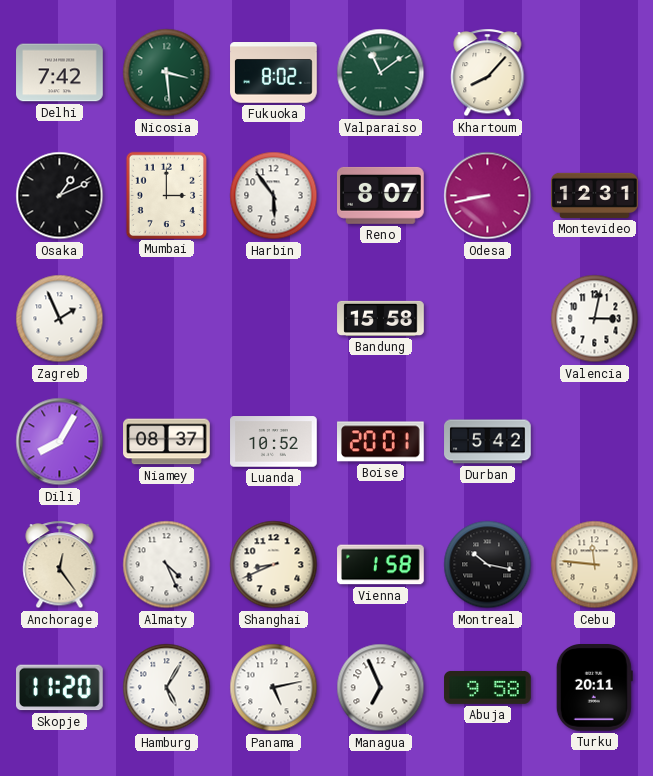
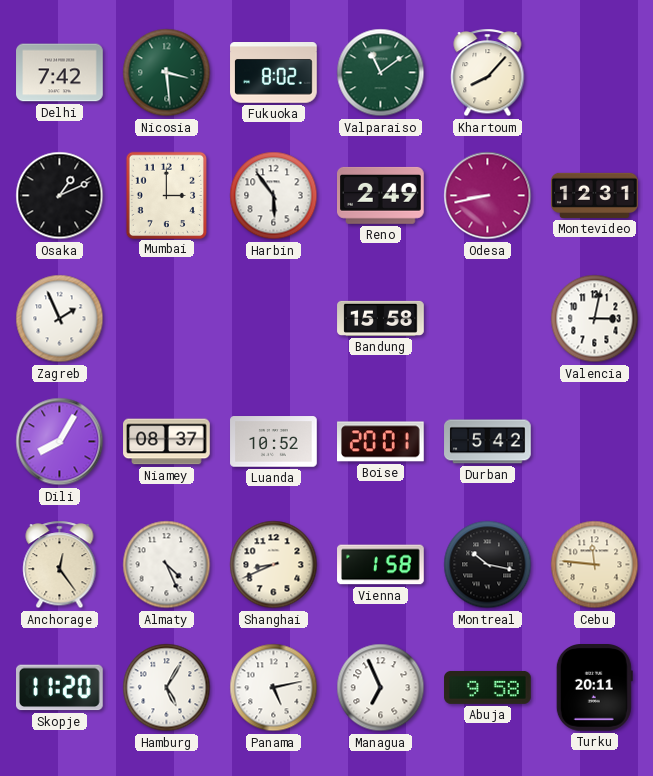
Reno: 8:07 -> 2:49
